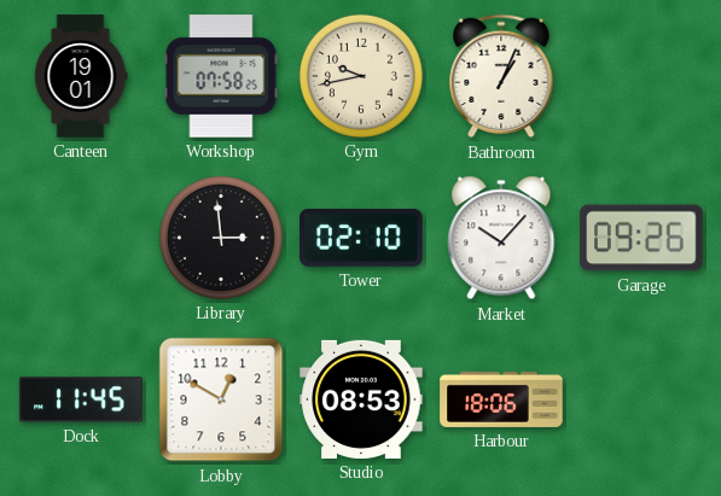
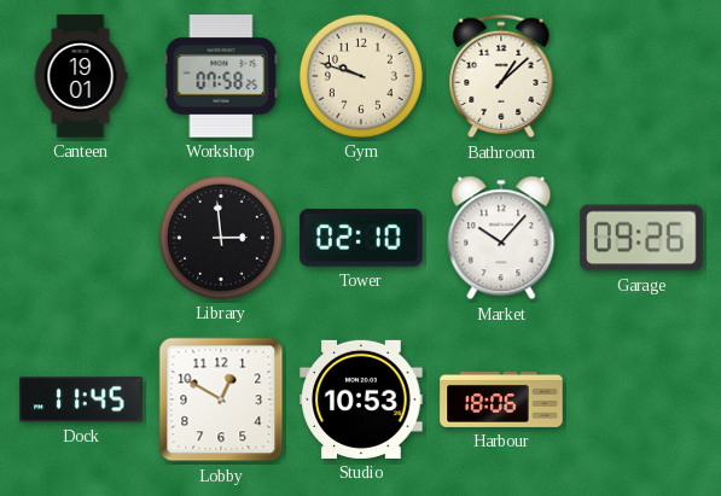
Gym: 9:43 -> 9:48
Bathroom: 1:04 -> 1:08
Studio: 08:53 -> 10:53
